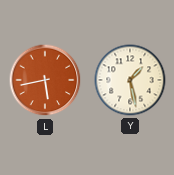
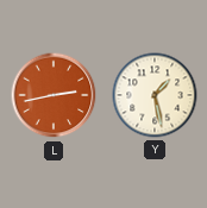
L: 5:43 -> 2:43
